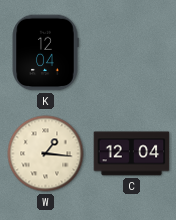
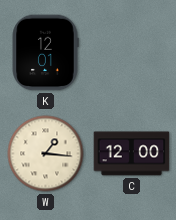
K: 12:04 -> 12:01
C: 12:04 -> 12:00
